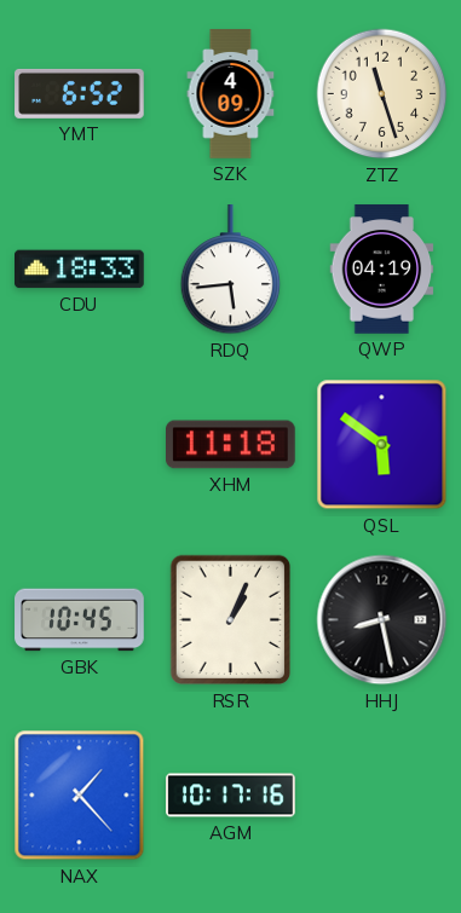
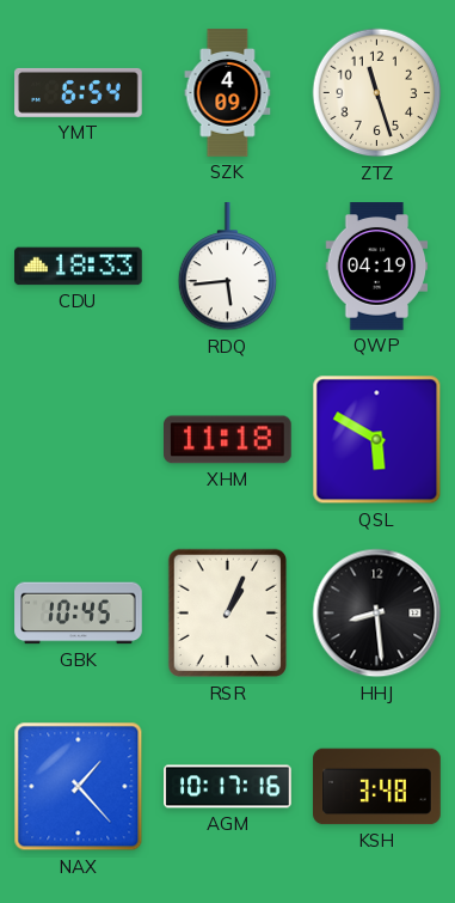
YMT: 6:52 -> 6:54
QSL: 5:51 -> 5:50
HHJ: 8:28 -> 8:29
KSH: none -> 3:48
